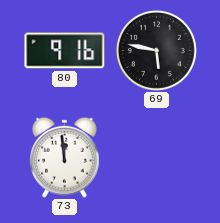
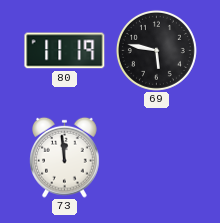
80: 9:16 -> 11:19
